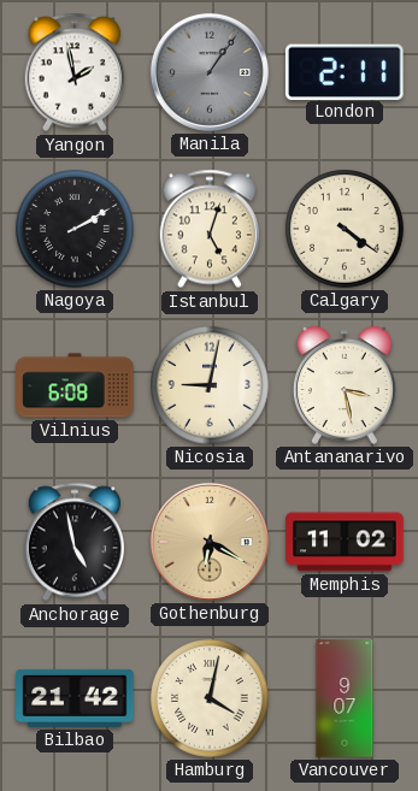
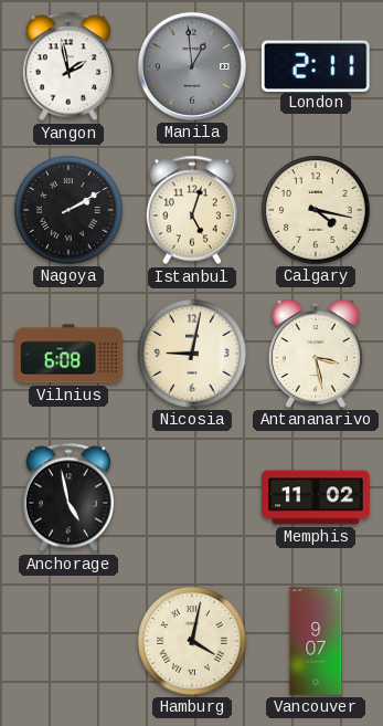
Manila: 1:06 -> 12:59
Calgary: 4:21 -> 4:17
Gothenburg: 6:20 -> none
Bilbao: 21:42 -> none
